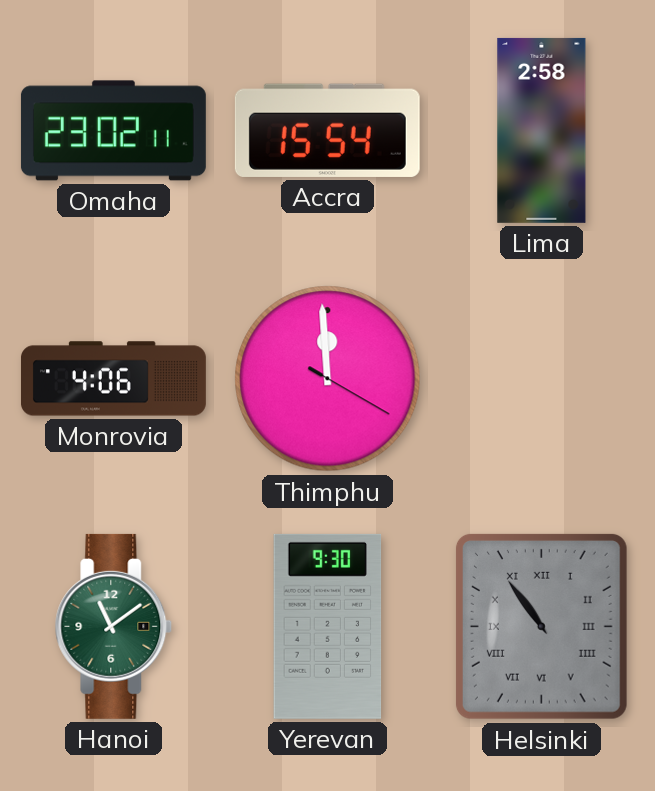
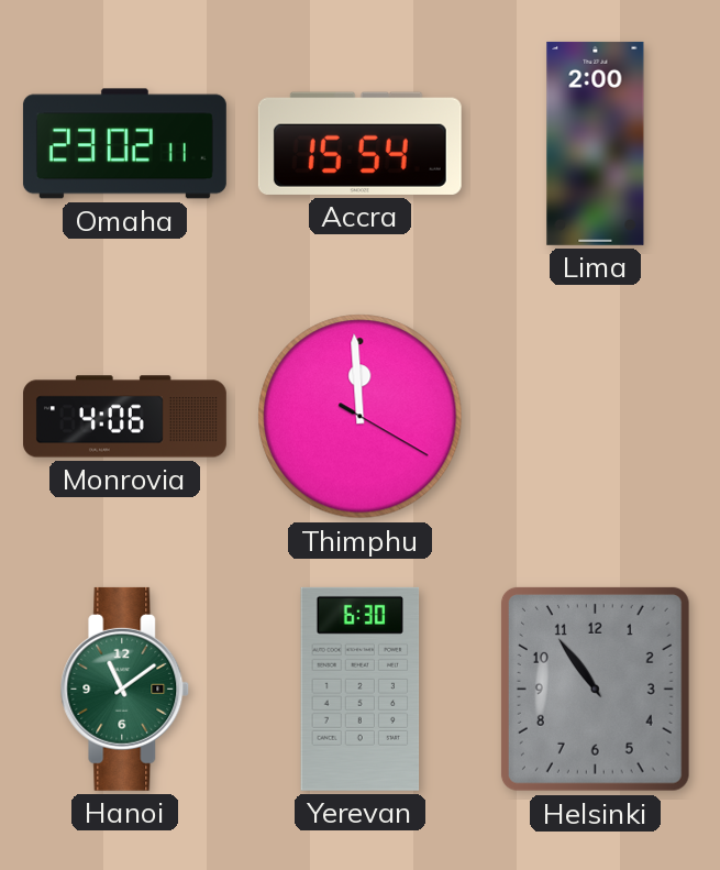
Lima: 2:58 -> 2:00
Yerevan: 9:30 -> 6:30
Helsinki numerals: Roman -> Arabic
